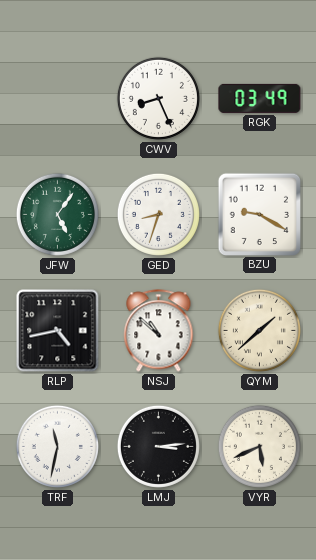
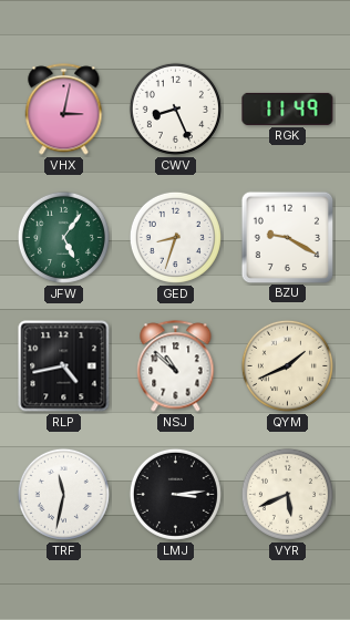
VHX: none -> 3:02
RGK: 03:49 -> 11:49
QYM: 1:38 -> 1:41
